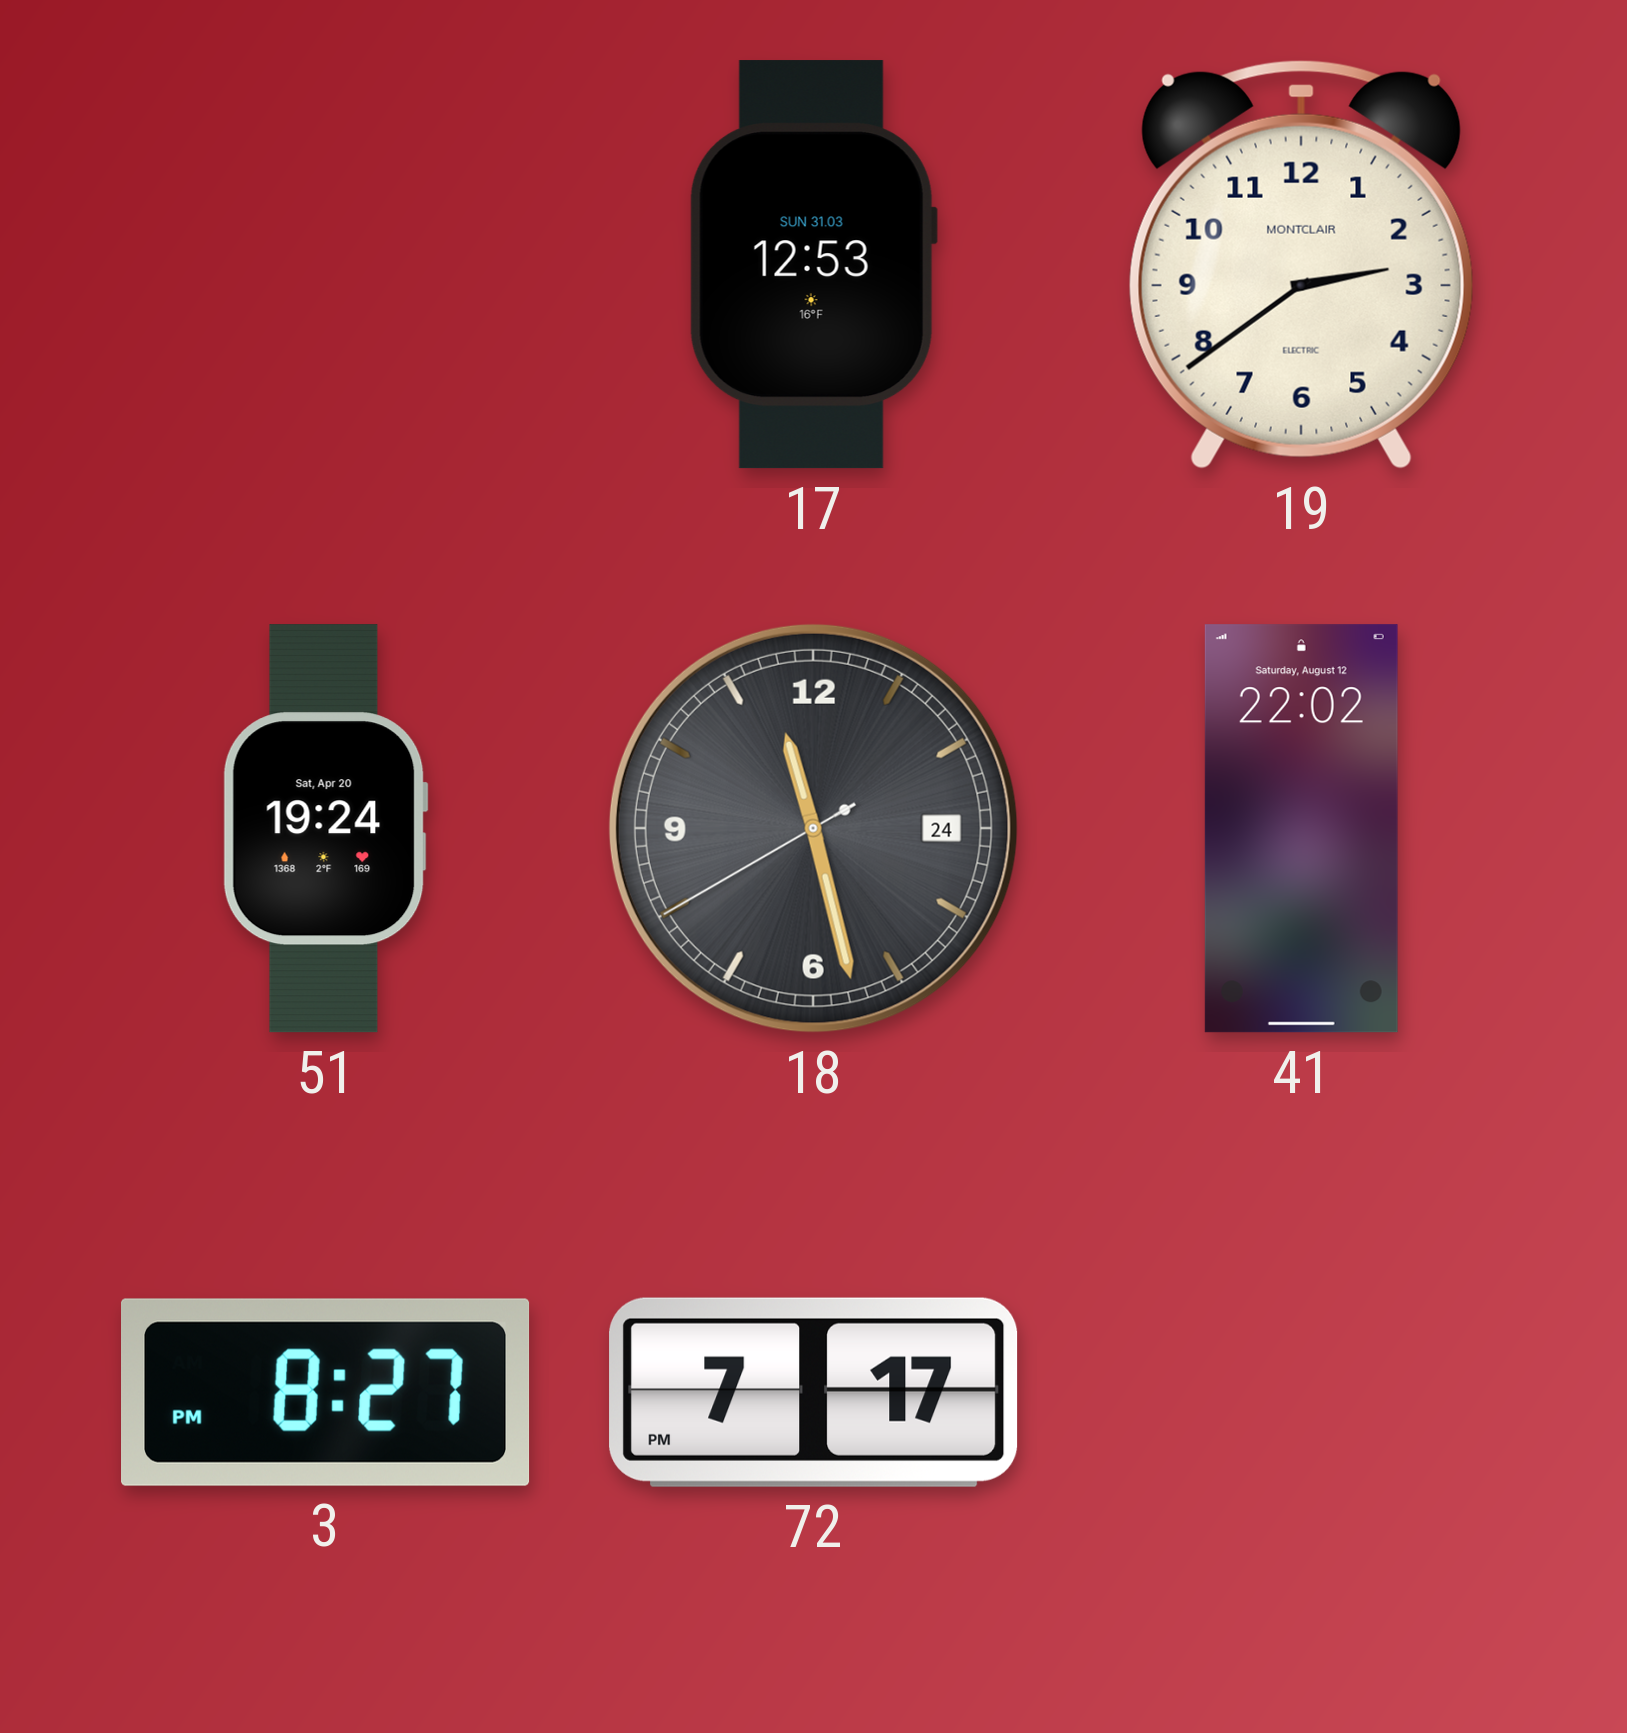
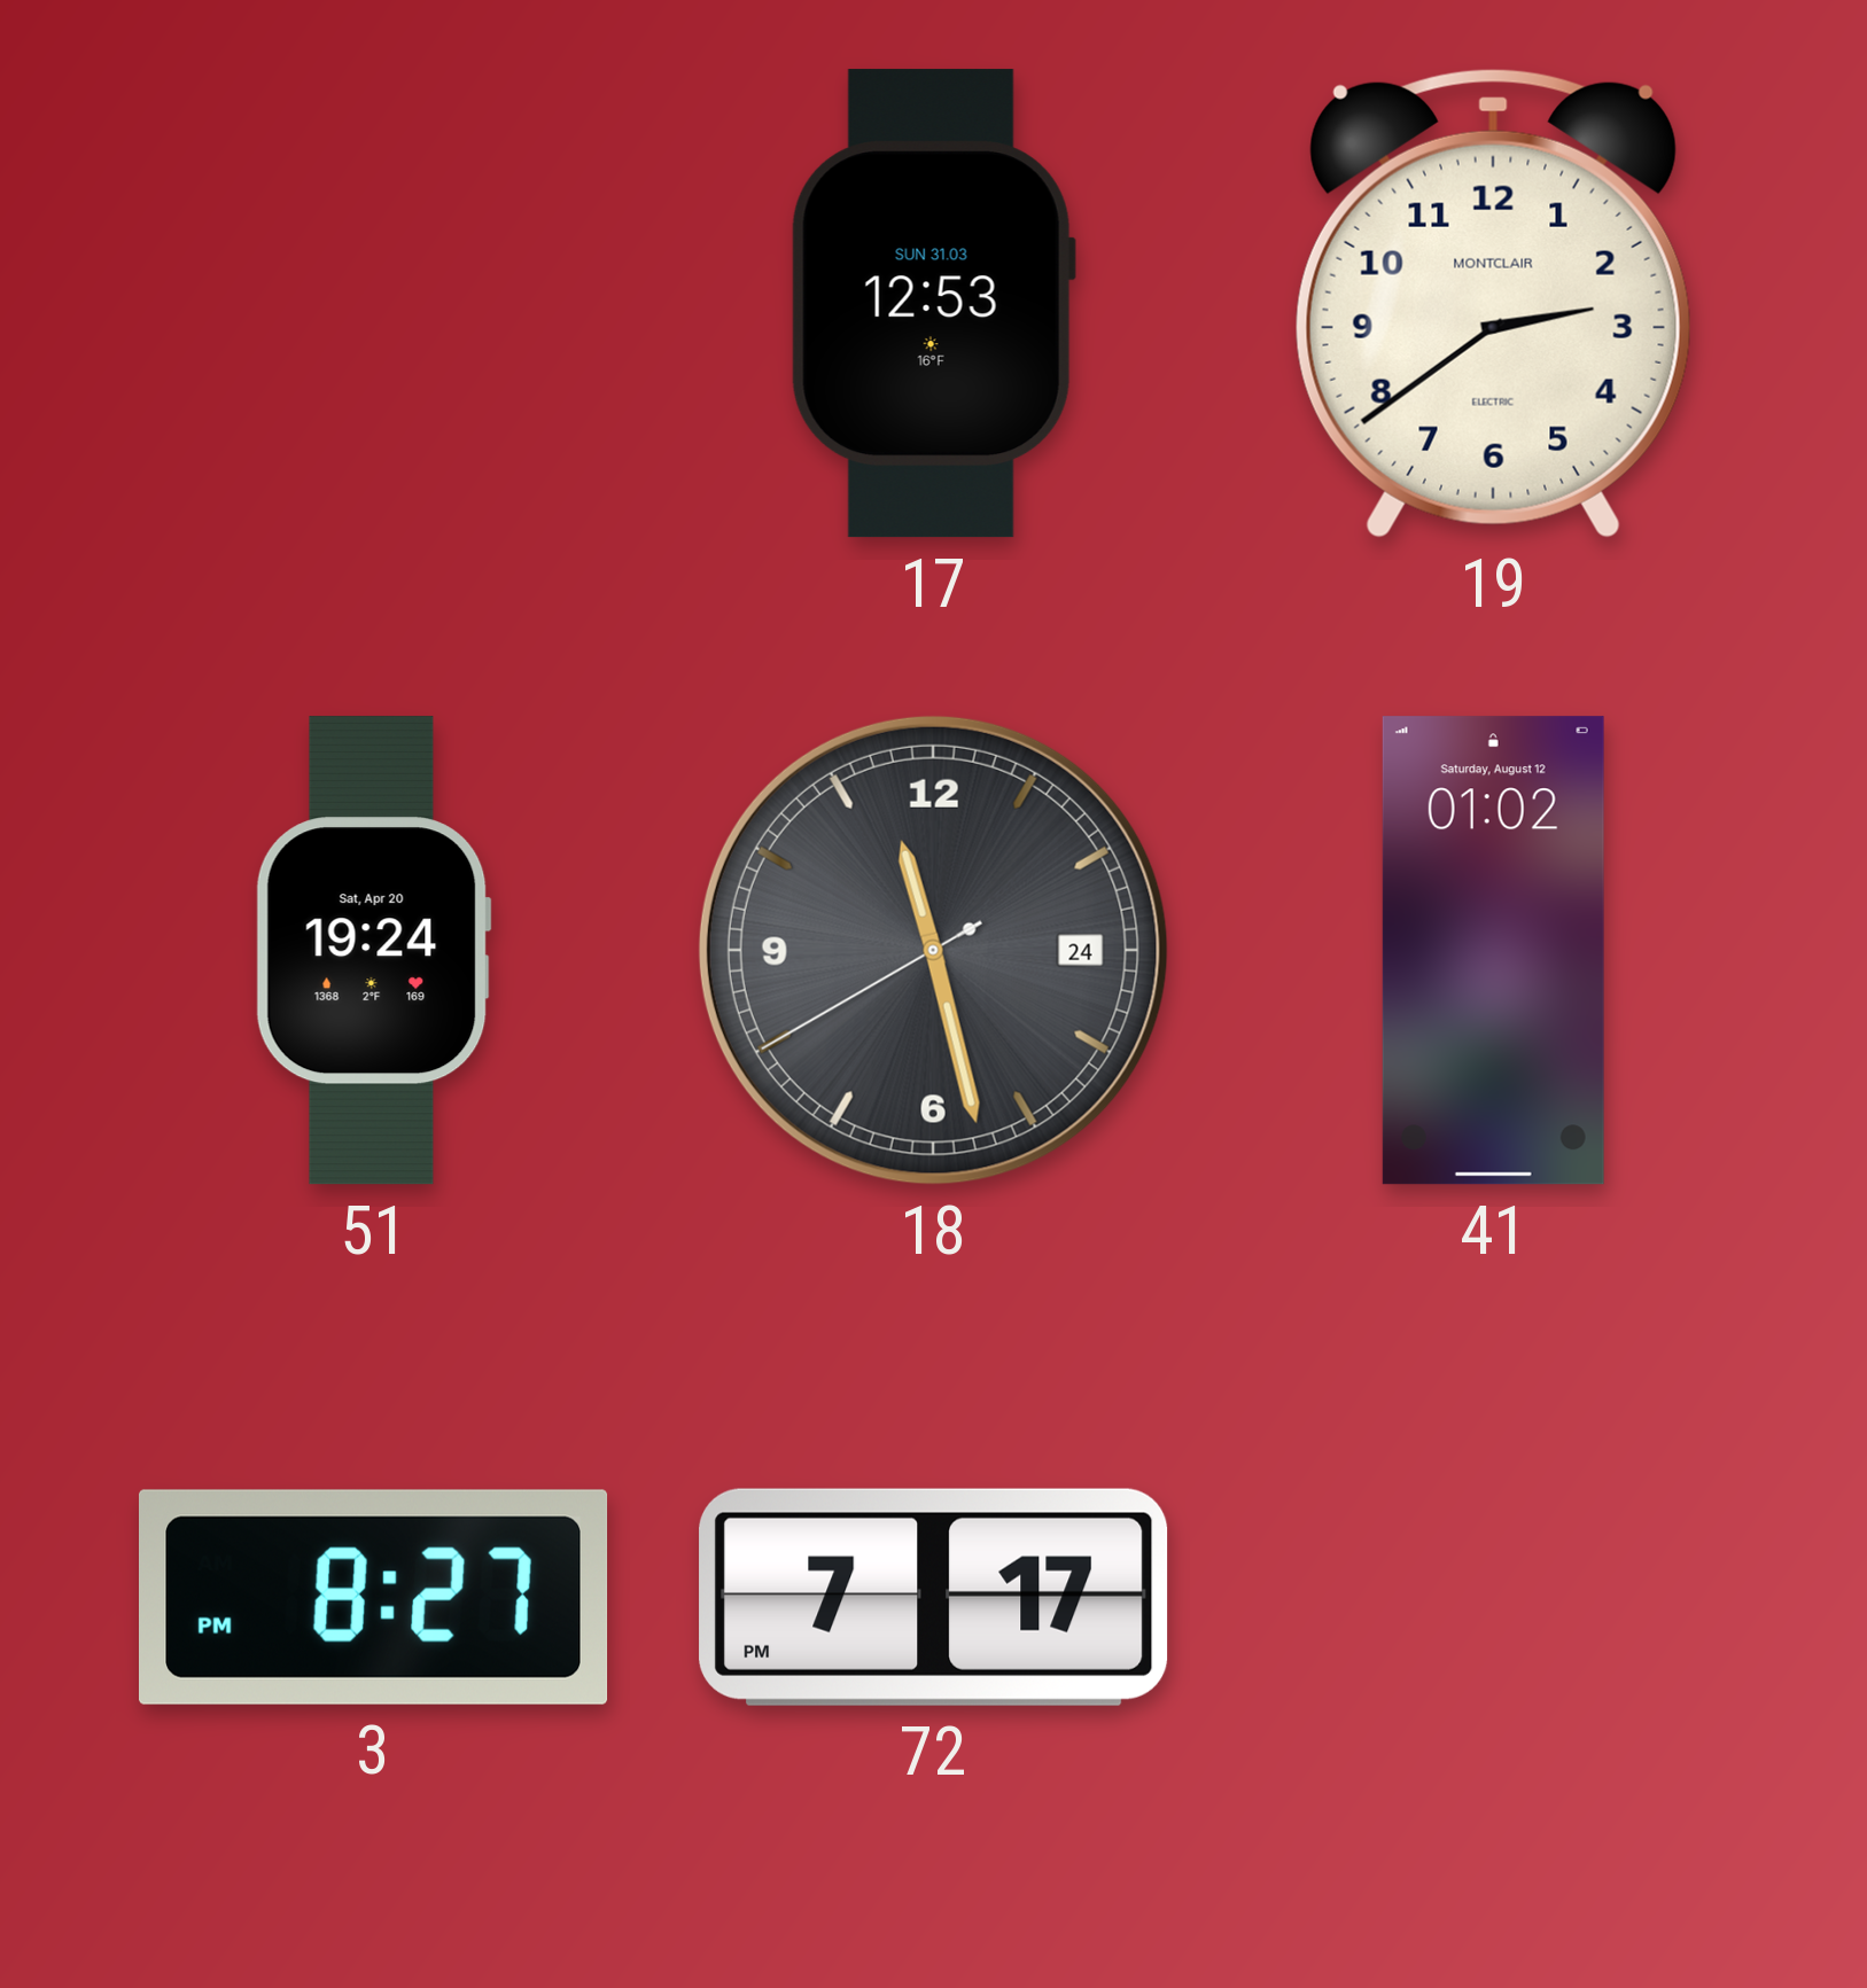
41: 22:02 -> 01:02
